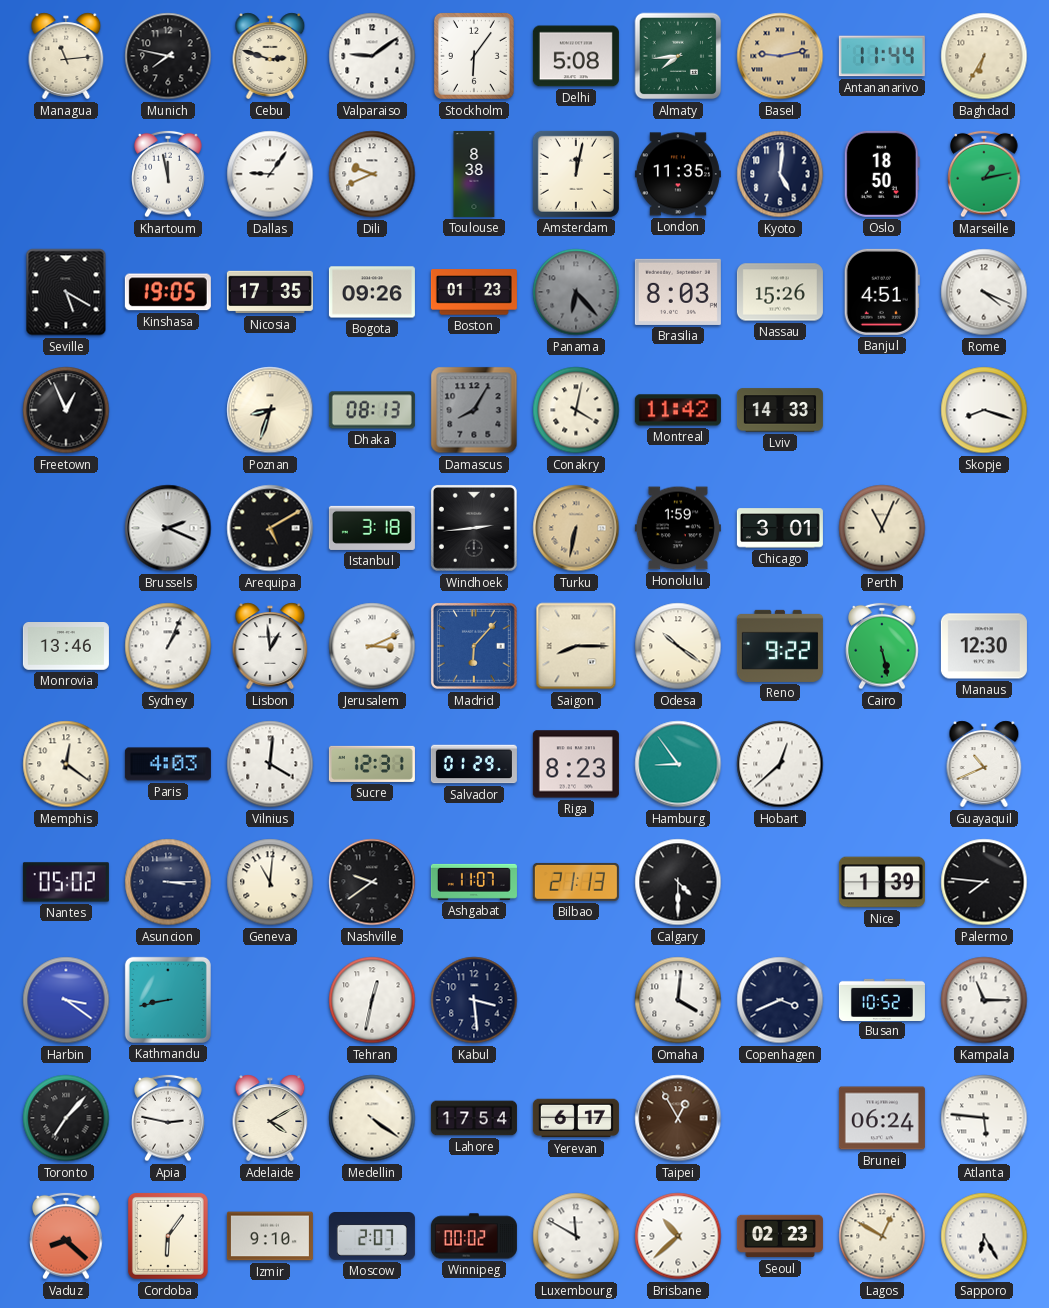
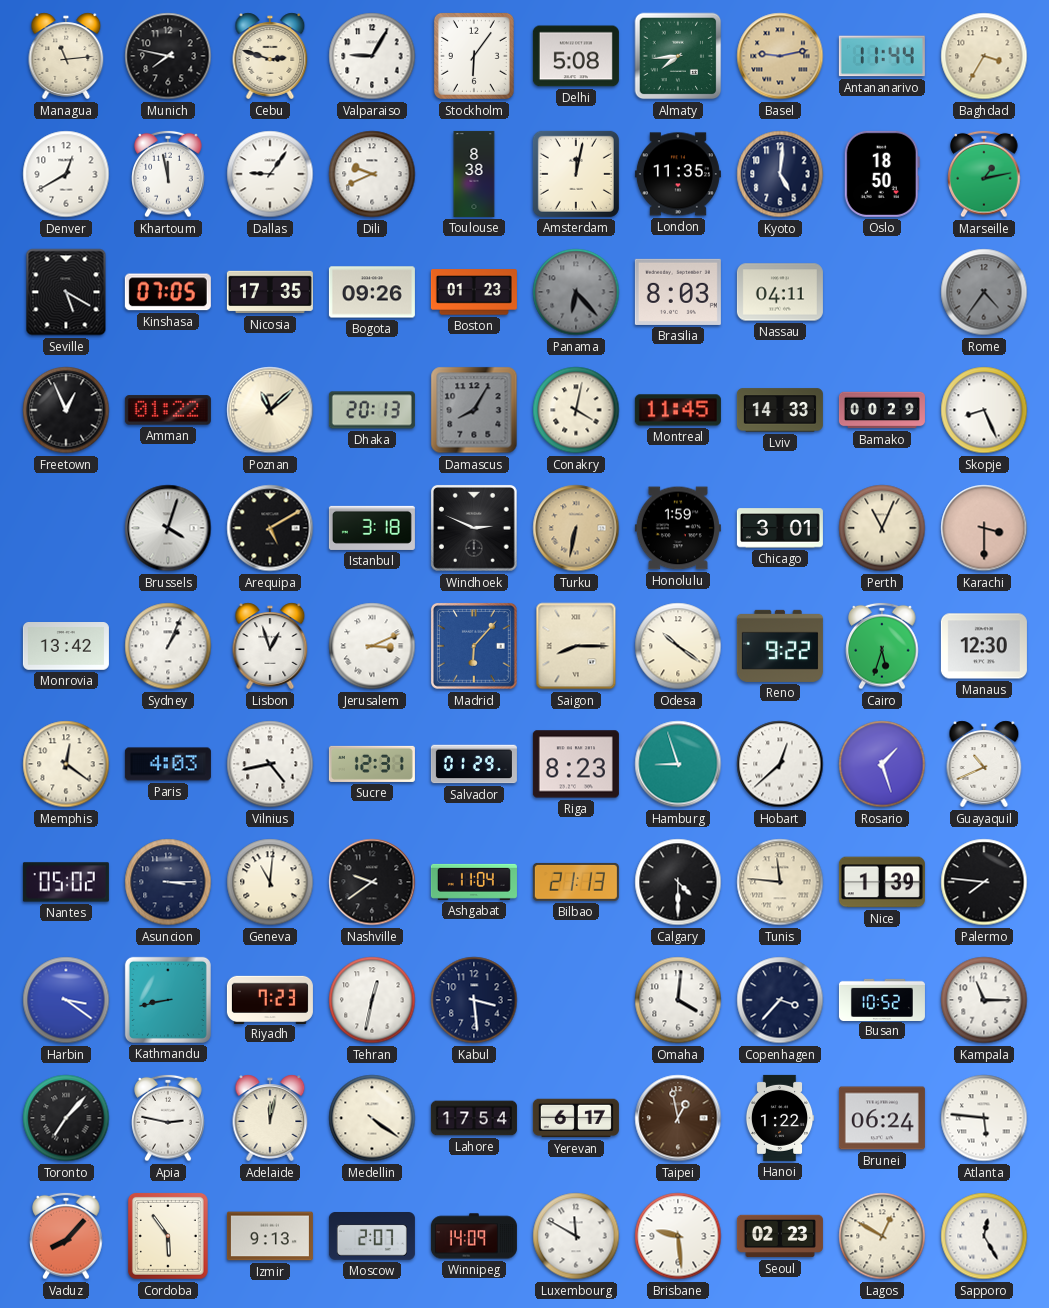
Valparaiso: 9:09 -> 9:05
Baghdad: 6:35 -> 3:35
Denver: none -> 12:40
Kinshasa: 19:05 -> 07:05
Nassau: 15:26 -> 04:11
Banjul: 4:51 -> none
Rome: 4:19 -> 4:36
Rome dial: white -> grey
Amman: none -> 01:22
Poznan: 8:33 -> 11:08
Dhaka: 08:13 -> 20:13
Montreal: 11:42 -> 11:45
Bamako: none -> 00:29
Skopje: 8:18 -> 8:26
Brussels: 2:19 -> 4:03
Windhoek: 2:44 -> 2:49
Karachi: none -> 3:30
Monrovia: 13:46 -> 13:42
Lisbon: 12:59 -> 12:57
Cairo: 5:28 -> 5:33
Vilnius: 4:01 -> 4:43
Hamburg: 8:54 -> 8:57
Rosario: none -> 1:27
Ashgabat: 11:07 -> 11:04
Tunis: none -> 11:46
Riyadh: none -> 7:23
Copenhagen: 3:41 -> 3:37
Adelaide: 4:10 -> 12:02
Taipei: 12:55 -> 12:58
Hanoi: none -> 1:22
Vaduz: 8:22 -> 8:07
Cordoba: 6:06 -> 5:54
Izmir: 9:10 -> 9:13
Winnipeg: 00:02 -> 14:09
Brisbane: 10:38 -> 9:29
Sapporo: 6:25 -> 12:25
